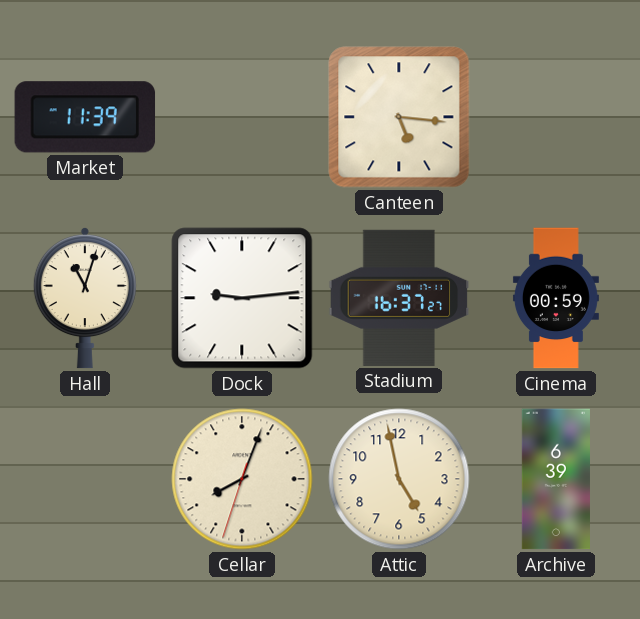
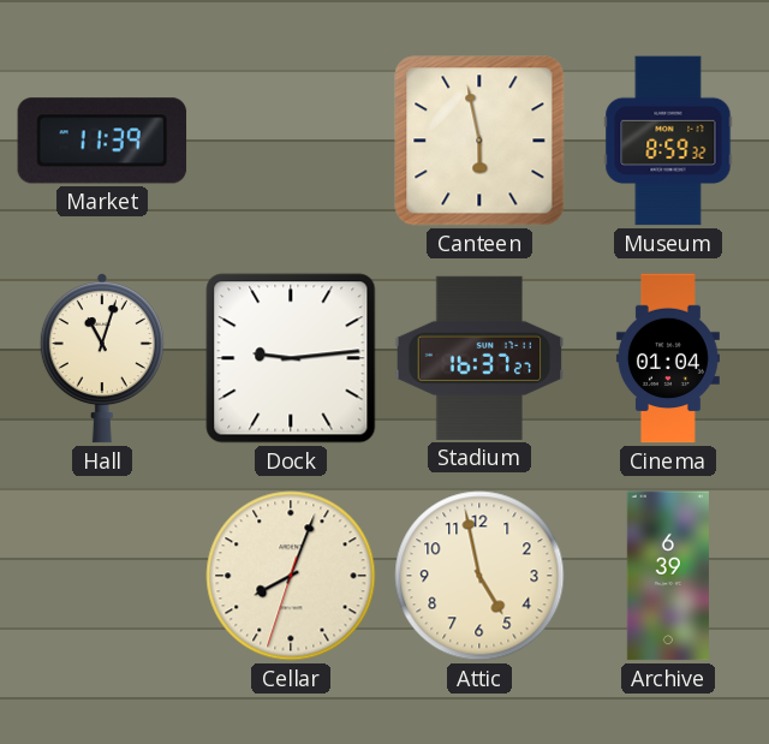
Canteen: 5:16 -> 5:58
Museum: none -> 8:59
Cinema: 00:59 -> 01:04
